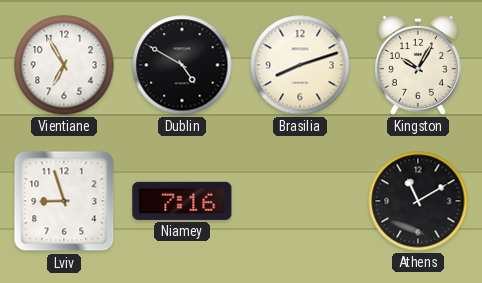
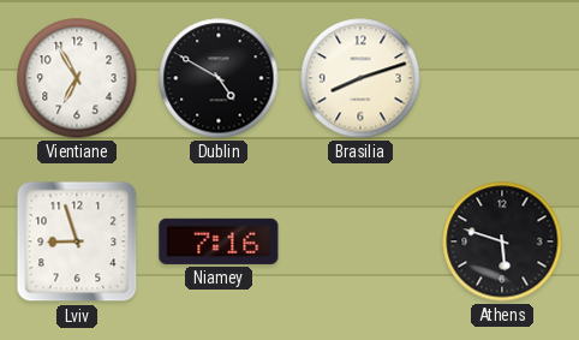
Kingston: 10:05 -> none
Athens: 11:10 -> 5:48
